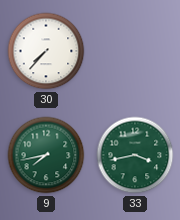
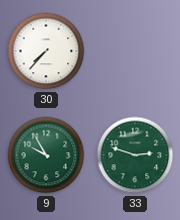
9: 7:43 -> 9:55
33: 3:43 -> 2:48
